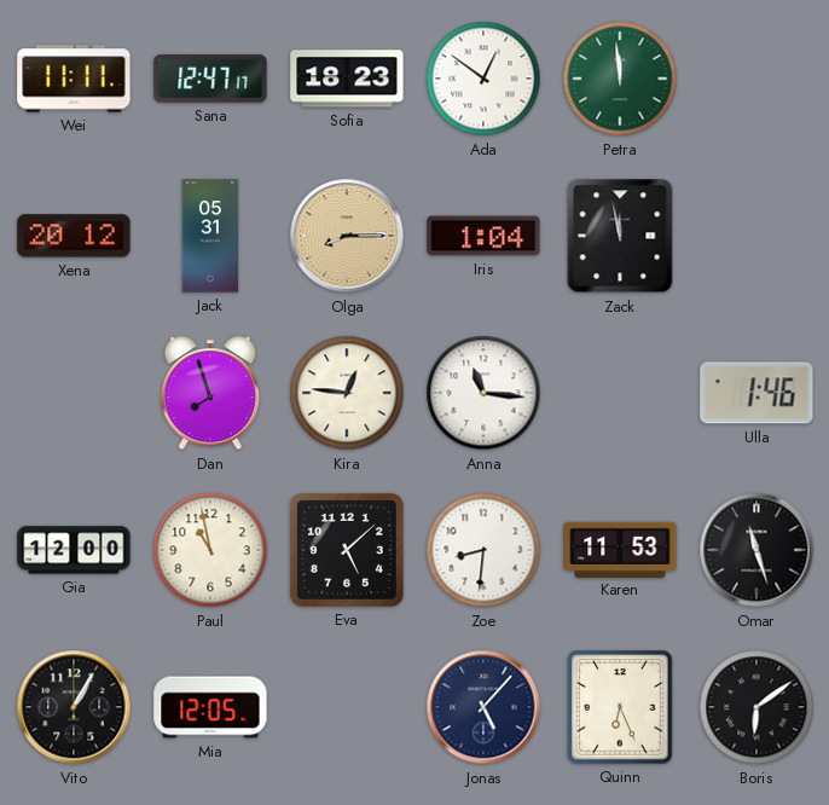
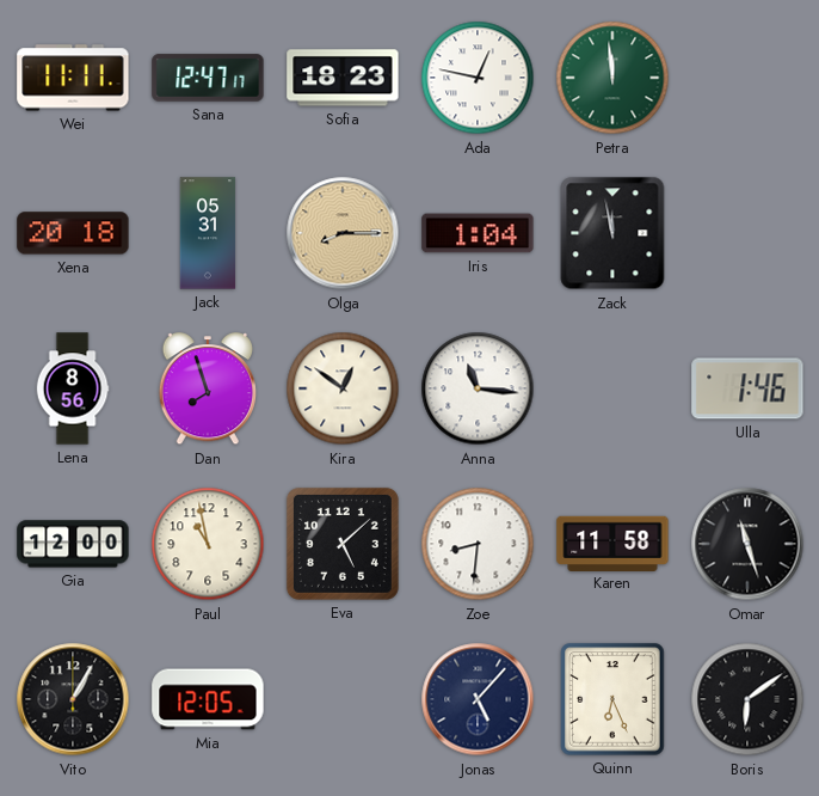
Ada: 12:51 -> 12:47
Xena: 20:12 -> 20:18
Lena: none -> 8:56
Kira: 12:46 -> 12:51
Karen: 11:53 -> 11:58
